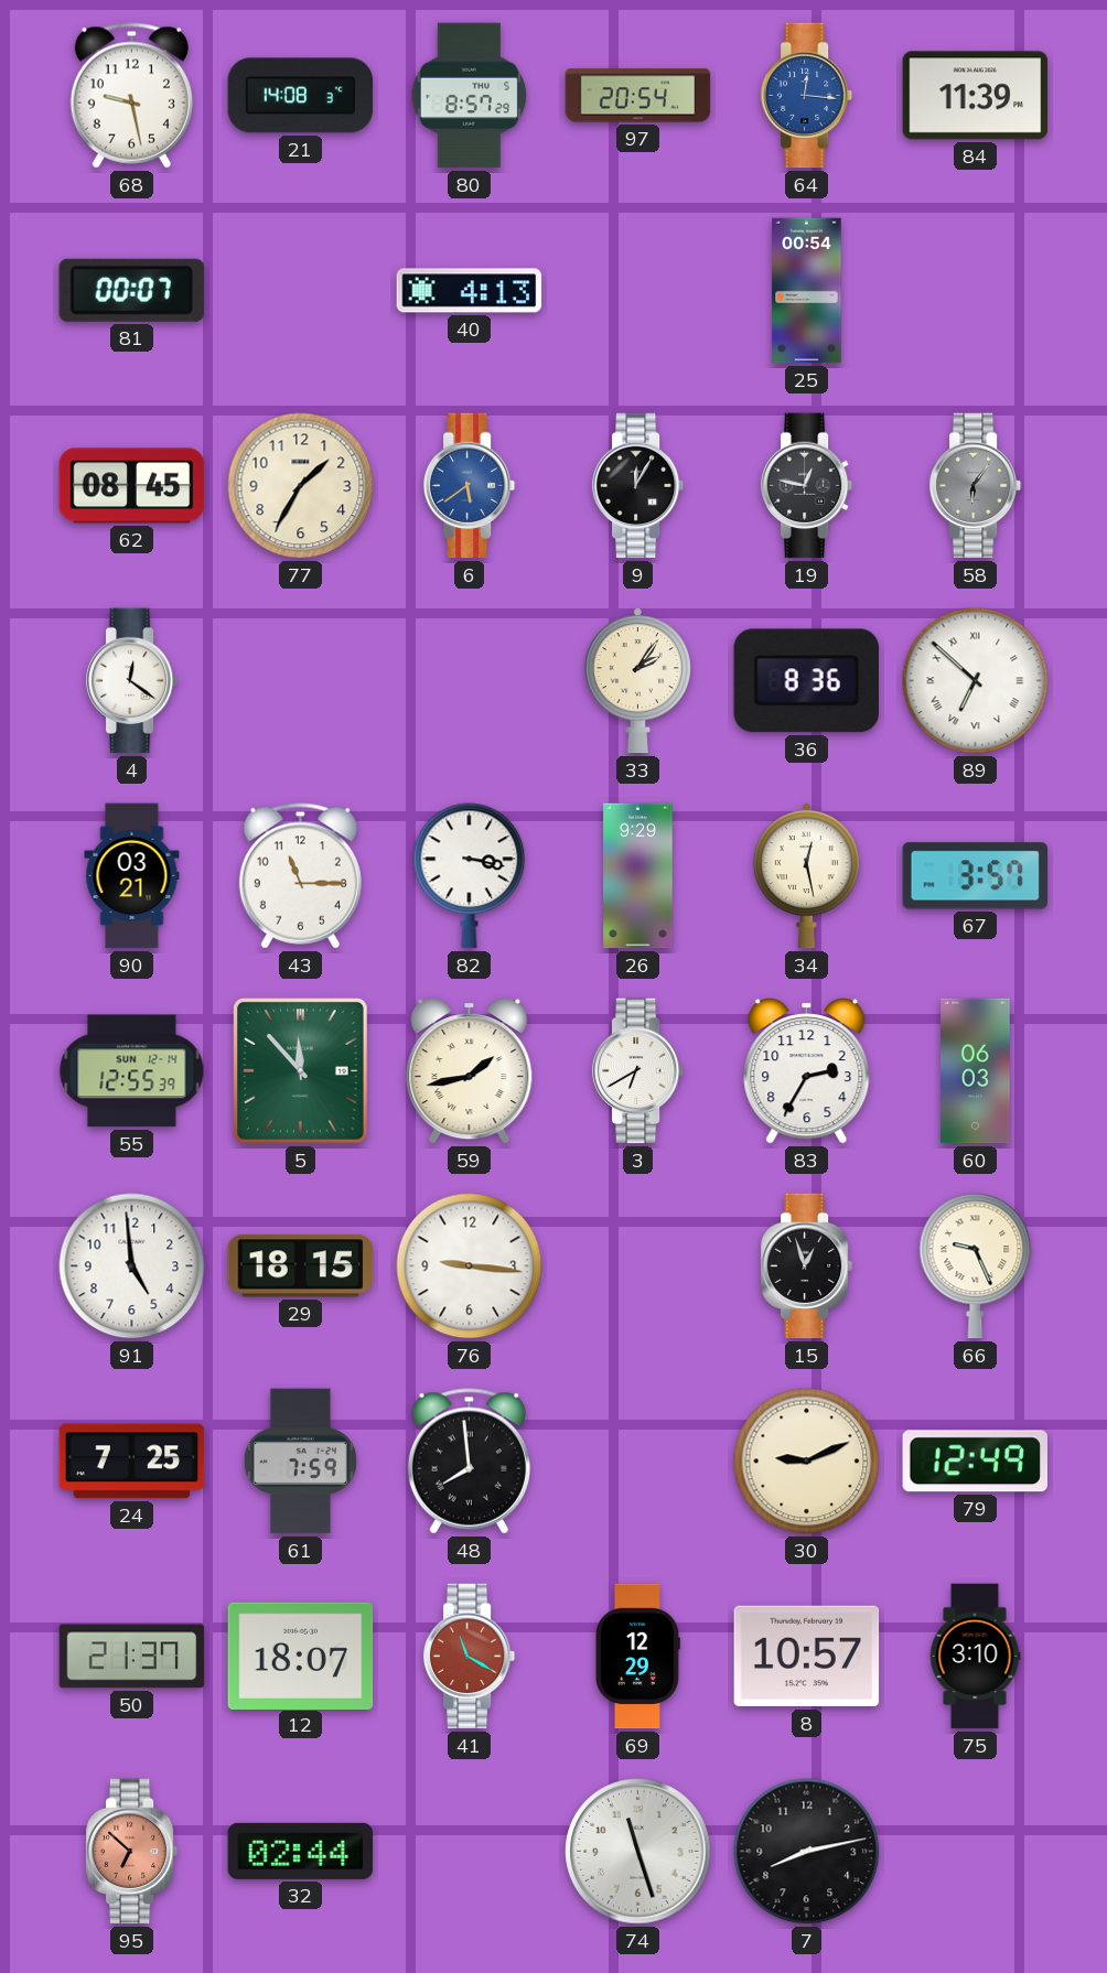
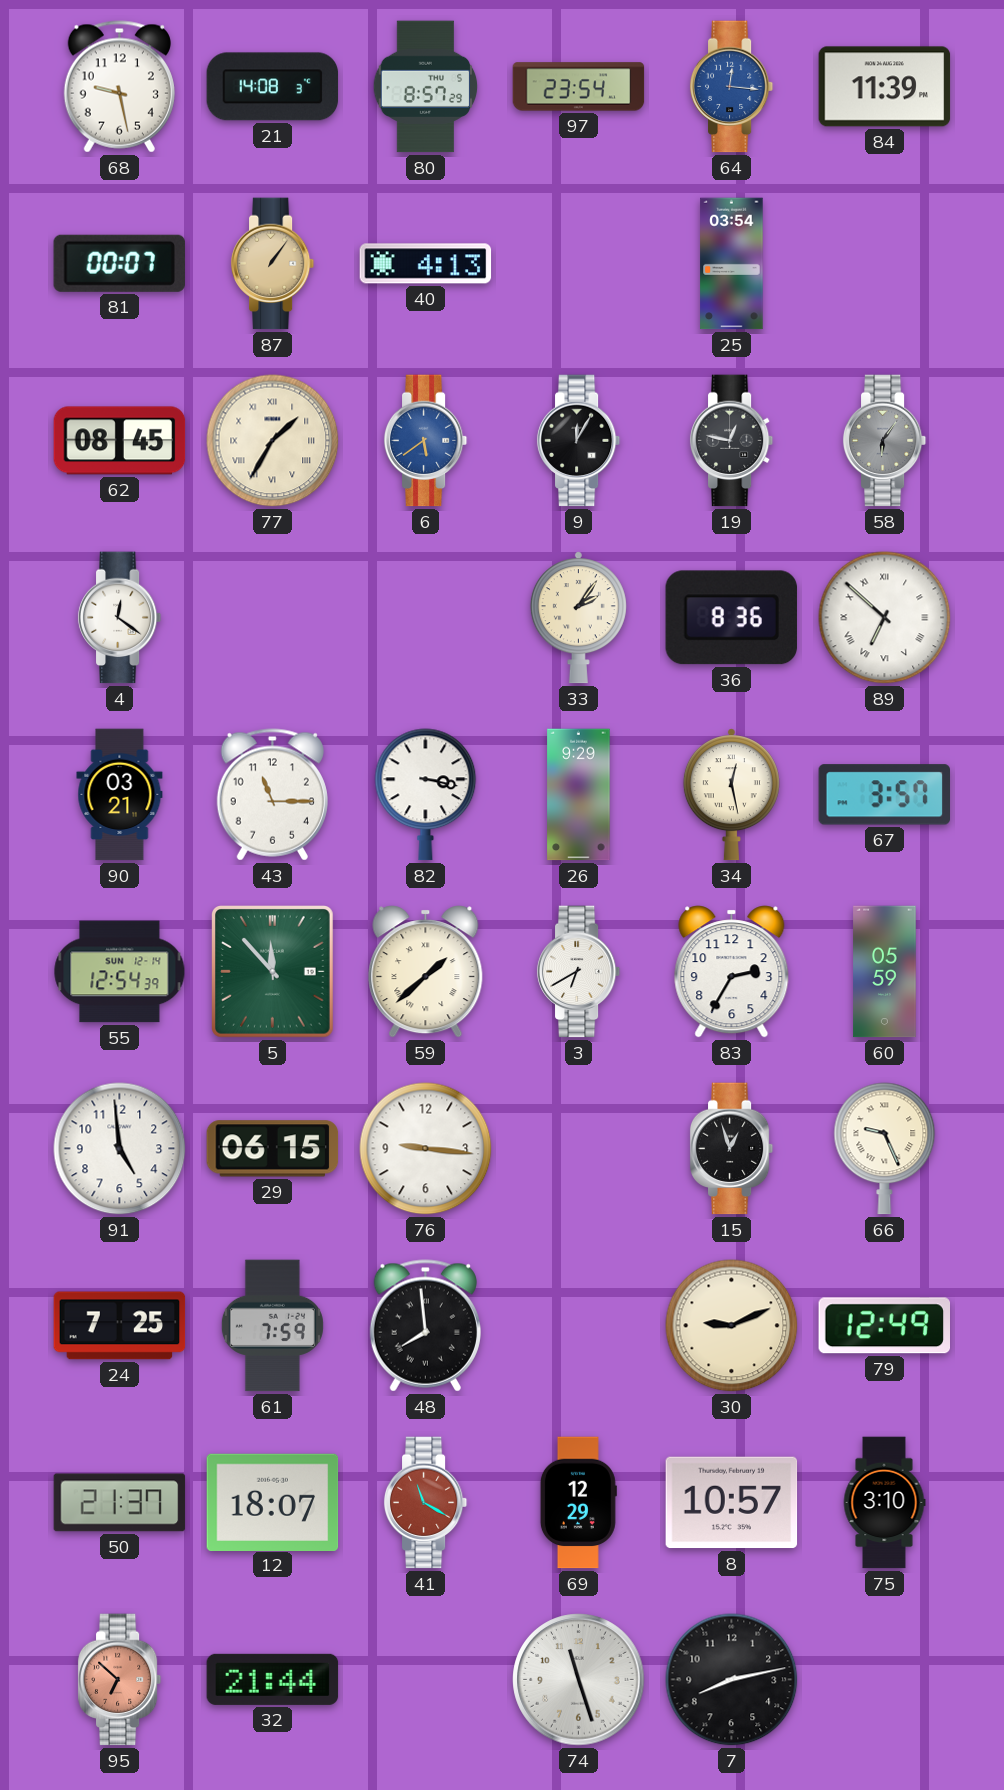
97: 20:54 -> 23:54
87: none -> 1:06
25: 00:54 -> 03:54
77 numerals: Arabic -> Roman
55: 12:55 -> 12:54
59: 1:43 -> 1:38
60: 06:03 -> 05:59
29: 18:15 -> 06:15
32: 02:44 -> 21:44
